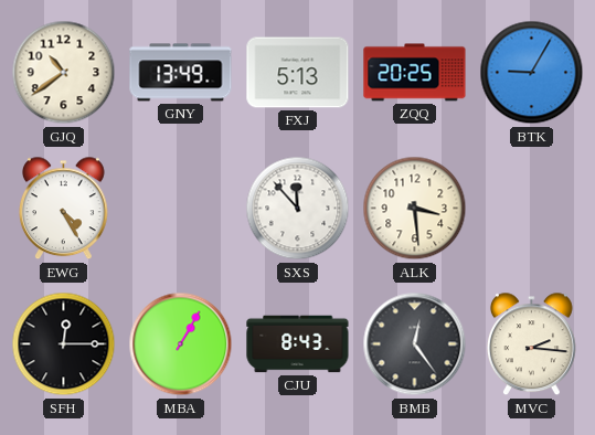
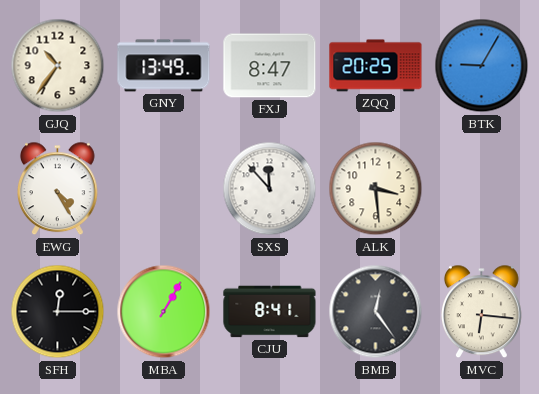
GJQ: 10:39 -> 10:36
FXJ: 5:13 -> 8:47
CJU: 8:43 -> 8:41
MVC: 2:16 -> 6:16
